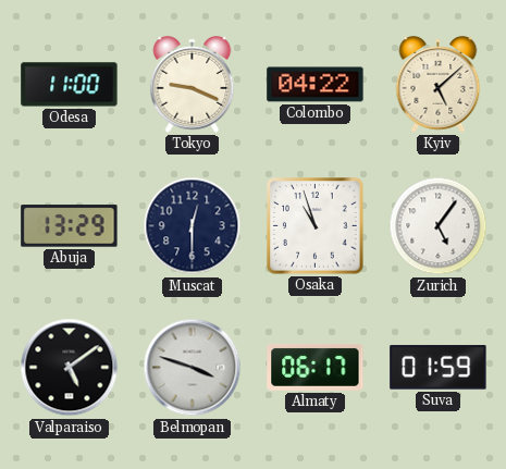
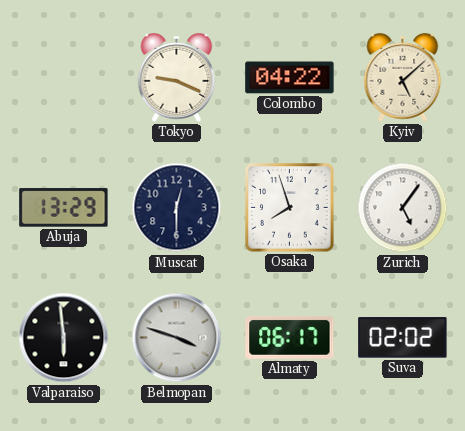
Odesa: 11:00 -> none
Osaka: 10:57 -> 7:57
Valparaiso: 5:09 -> 5:59
Suva: 01:59 -> 02:02
